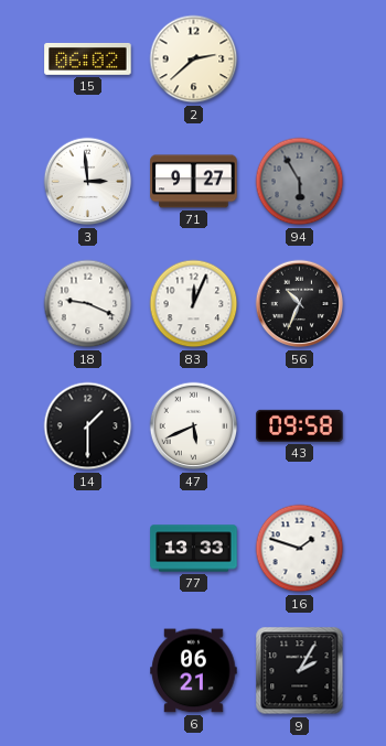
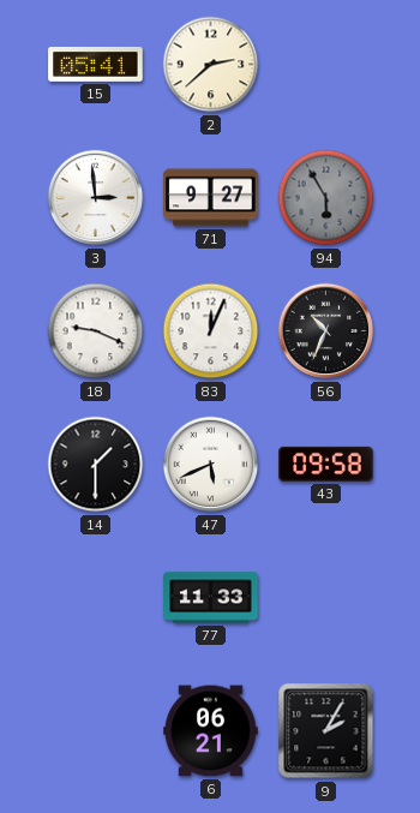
15: 06:02 -> 05:41
77: 13:33 -> 11:33
16: 1:48 -> none
